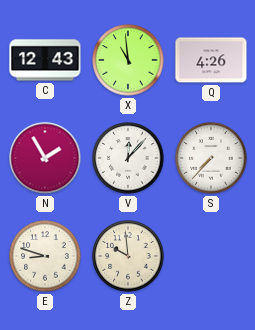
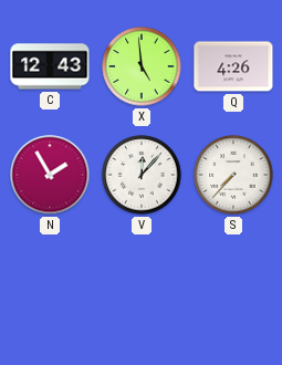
X: 10:59 -> 4:59
E: 8:48 -> none
Z: 9:59 -> none
